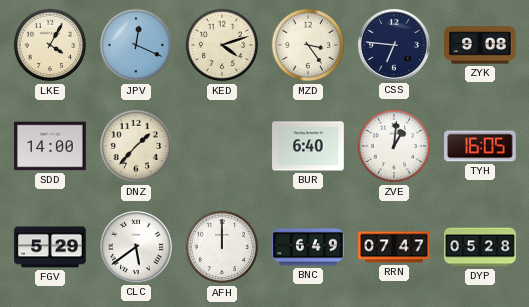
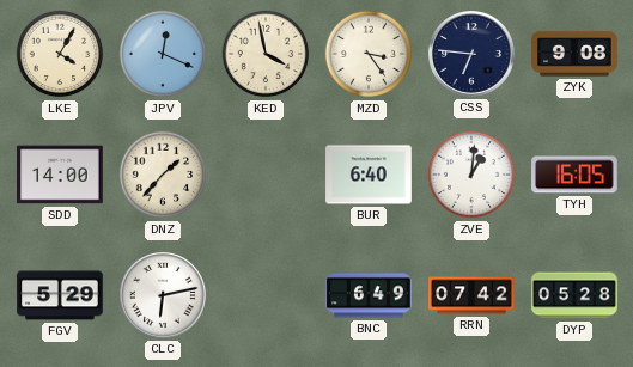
KED: 4:12 -> 3:58
CLC: 5:39 -> 6:13
AFH: 12:00 -> none
RRN: 07:47 -> 07:42
